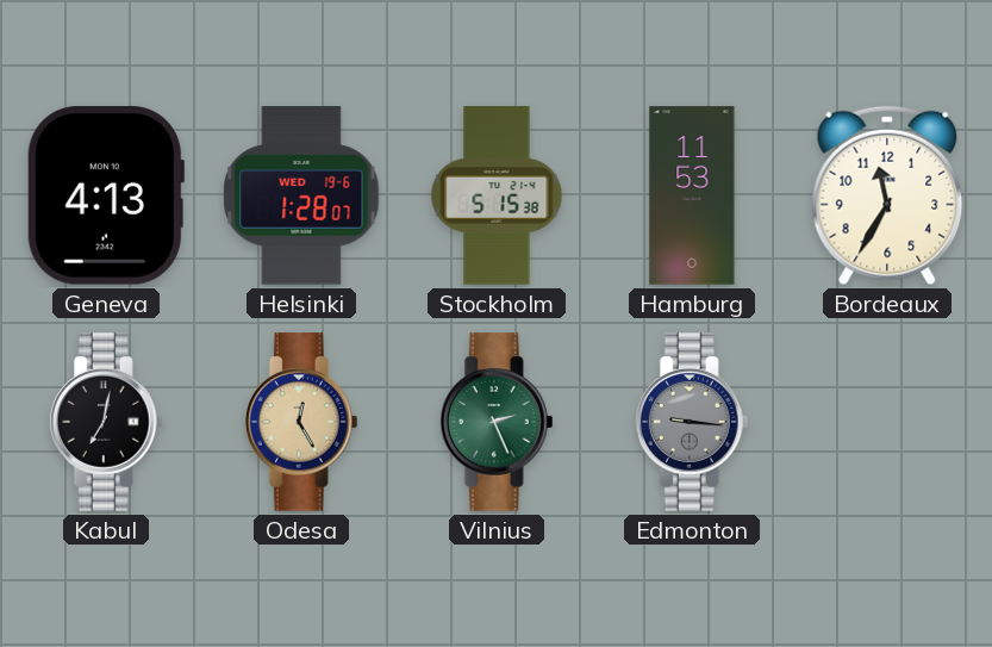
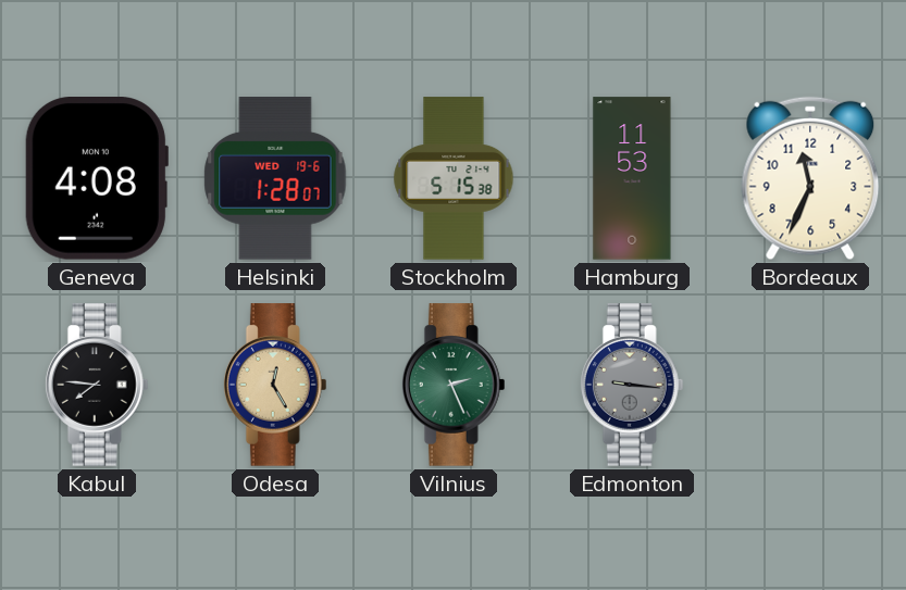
Geneva: 4:13 -> 4:08
Bordeaux: 11:35 -> 11:34
Kabul: 7:02 -> 7:46
